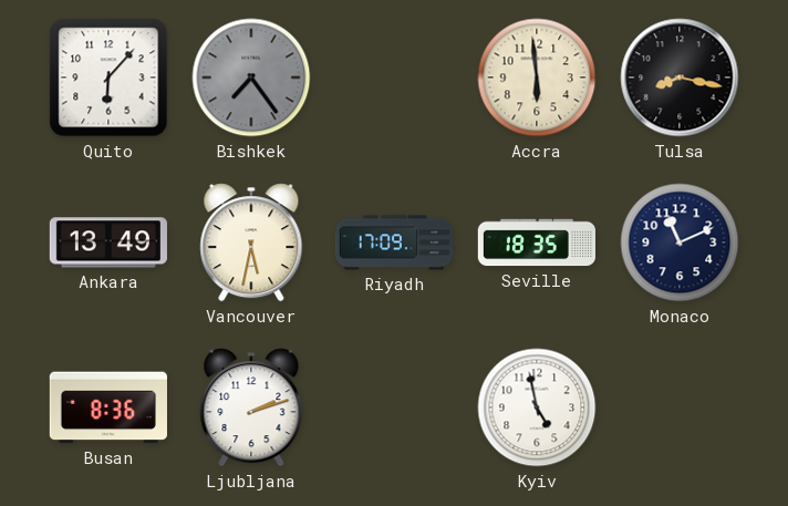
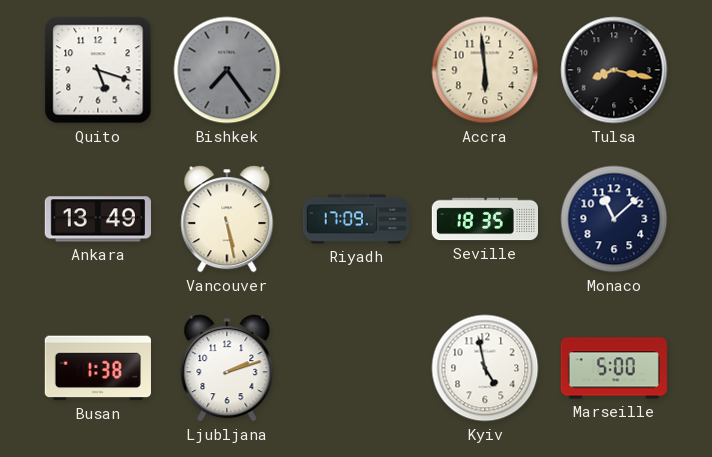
Quito: 6:07 -> 5:18
Vancouver: 5:32 -> 5:28
Monaco: 11:11 -> 11:08
Busan: 8:36 -> 1:38
Marseille: none -> 5:00
